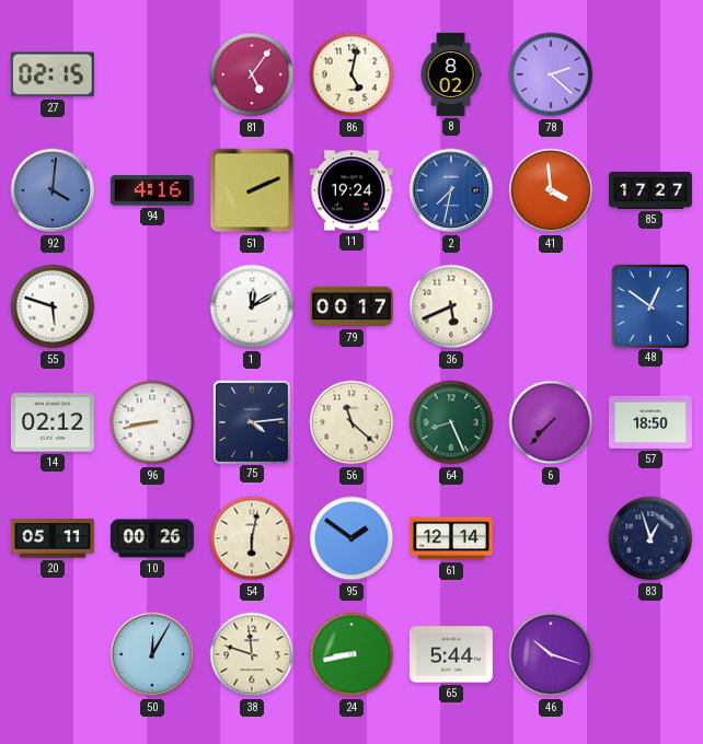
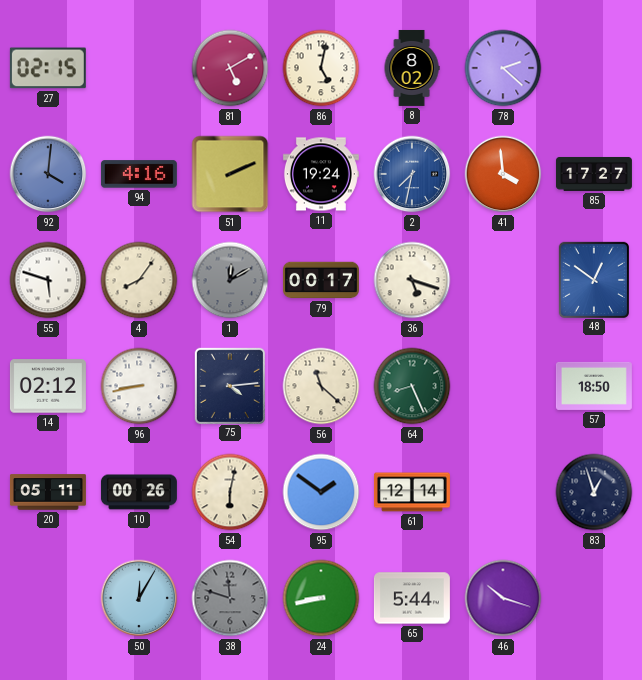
81: 5:06 -> 5:10
4: none -> 8:06
1 dial: white -> grey
36: 5:41 -> 5:18
6: 7:37 -> none
38 dial: cream -> grey
